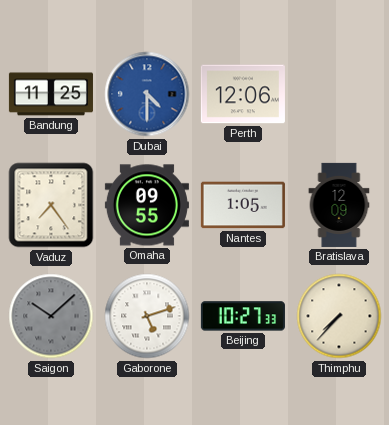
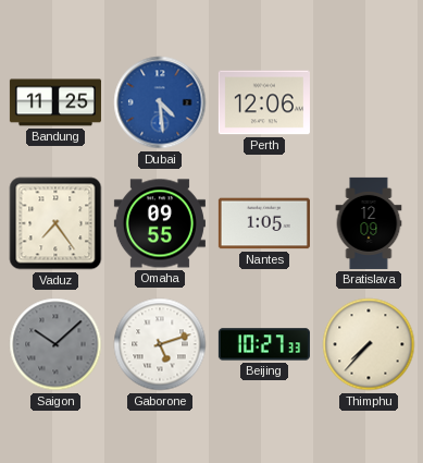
Dubai: 4:30 -> 4:29
